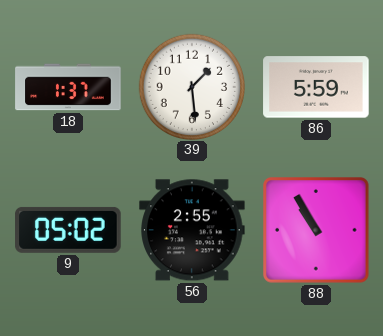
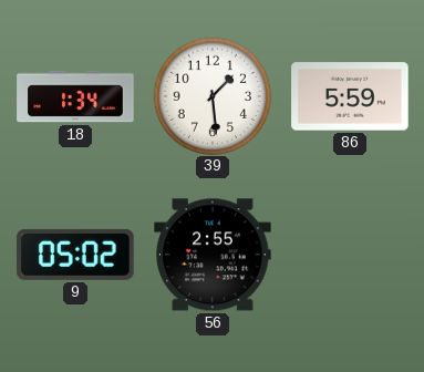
18: 1:37 -> 1:34
88: 10:55 -> none
